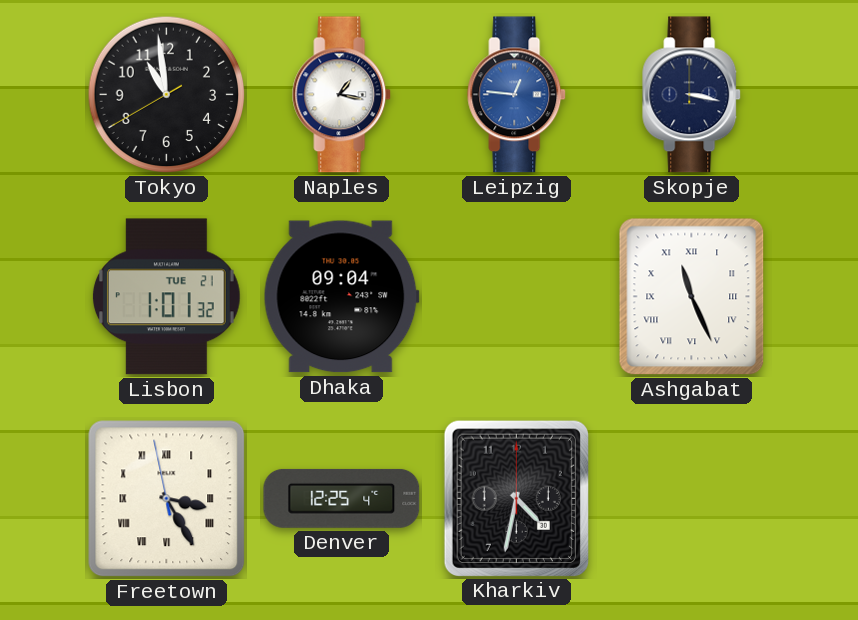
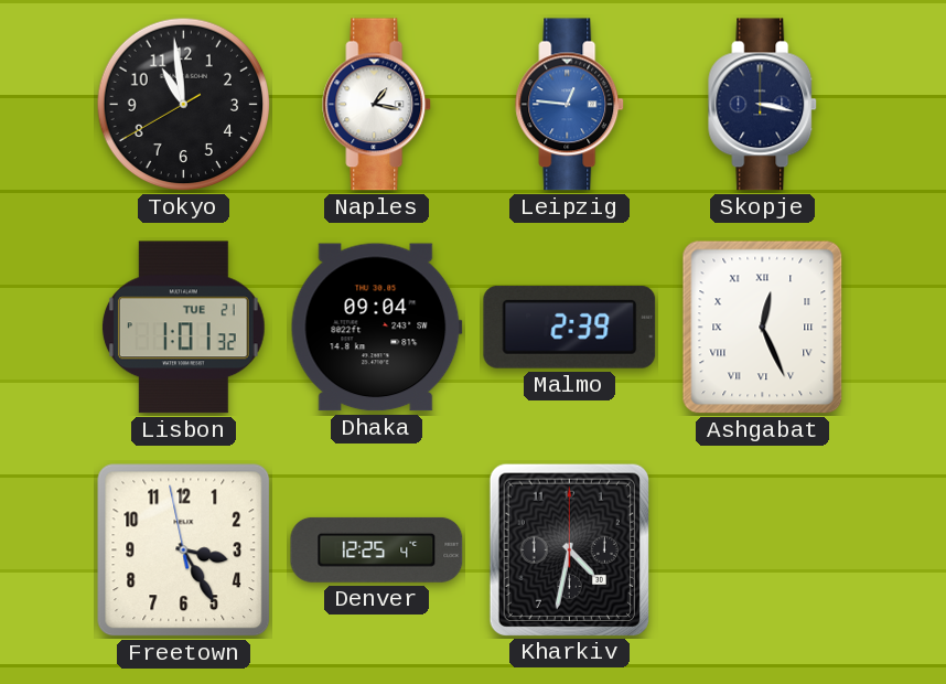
Malmo: none -> 2:39
Ashgabat: 11:26 -> 12:26
Freetown numerals: Roman -> Arabic
